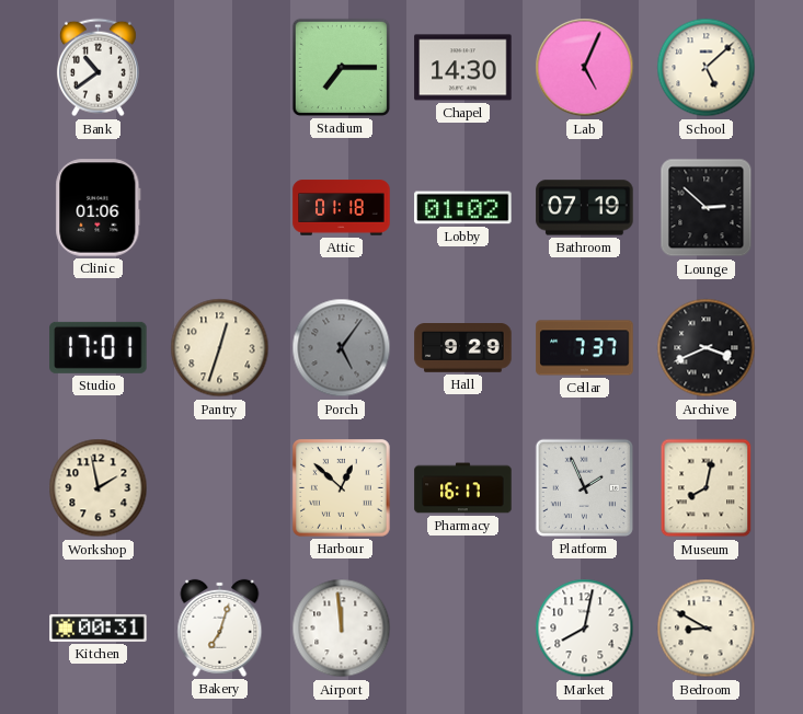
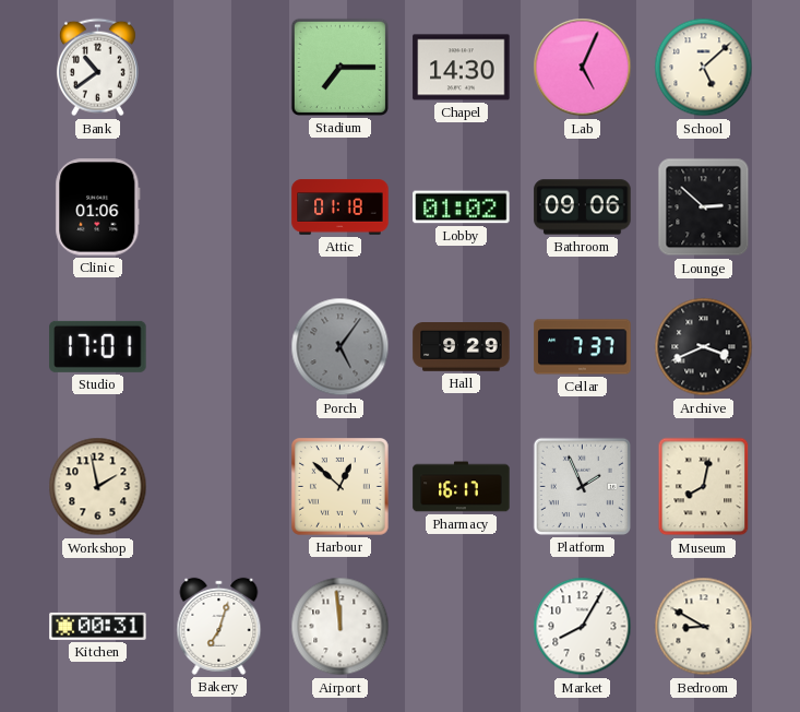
Bathroom: 07:19 -> 09:06
Pantry: 12:33 -> none
Market: 8:02 -> 8:05
